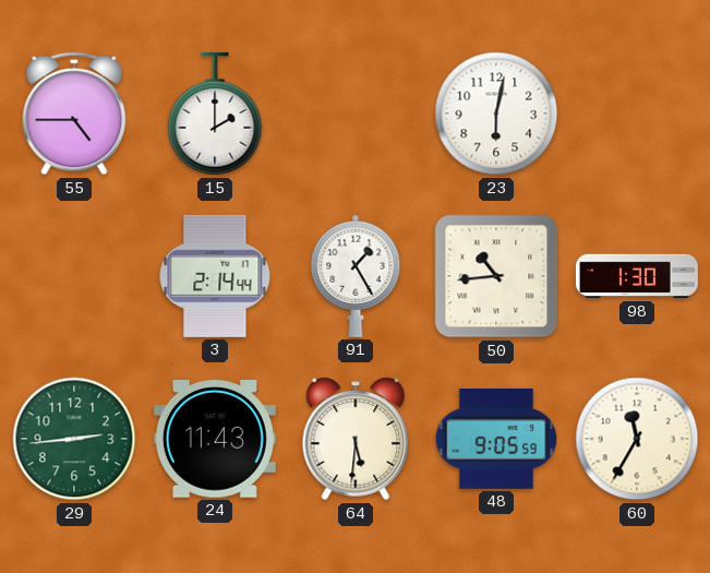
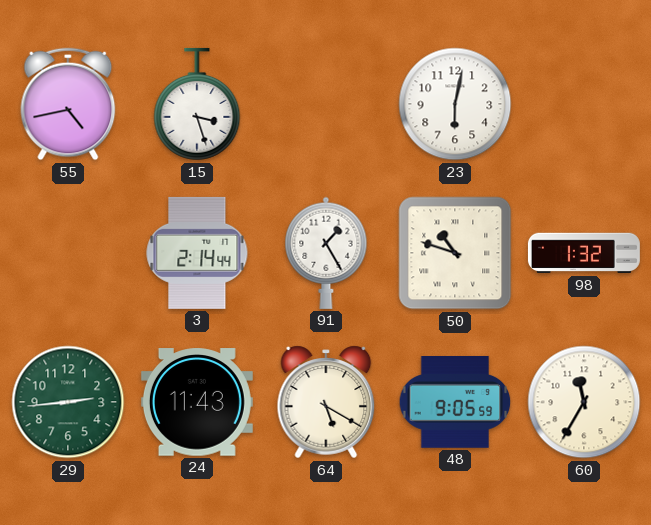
55: 4:45 -> 4:43
15: 2:00 -> 3:27
50: 10:44 -> 10:48
98: 1:30 -> 1:32
64: 5:31 -> 5:20
